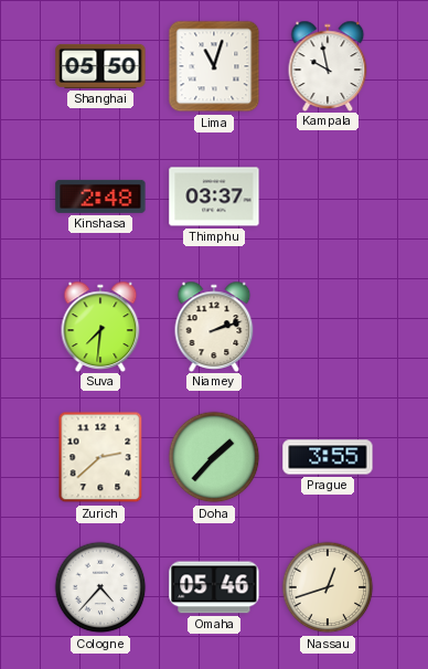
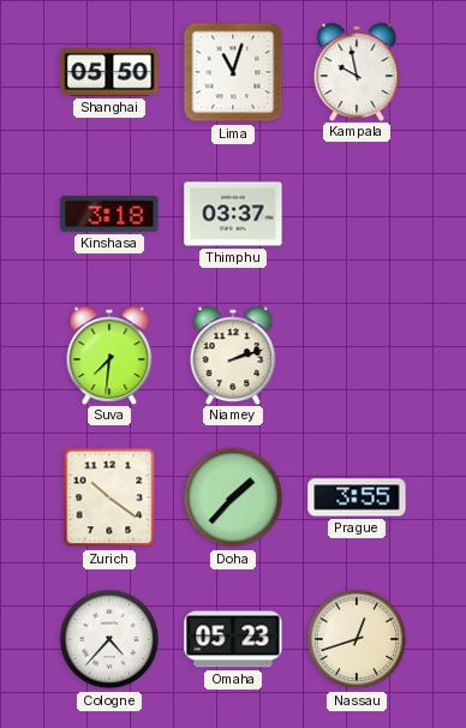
Kinshasa: 2:48 -> 3:18
Zurich: 2:38 -> 10:21
Omaha: 05:46 -> 05:23
